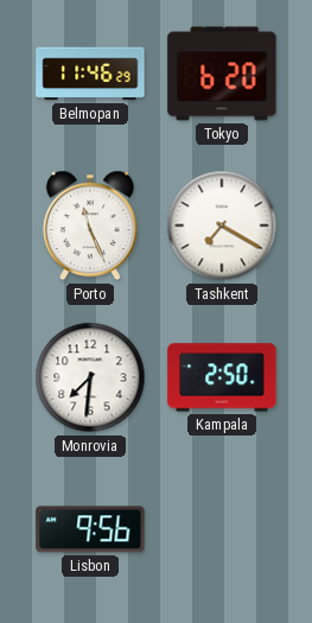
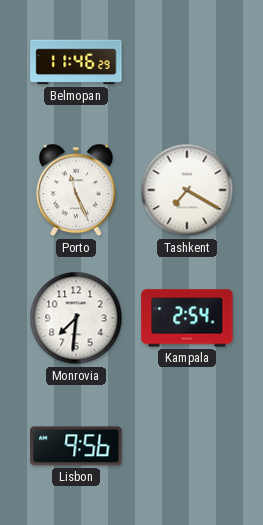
Tokyo: 6:20 -> none
Kampala: 2:50 -> 2:54
